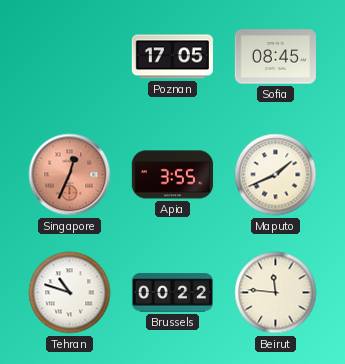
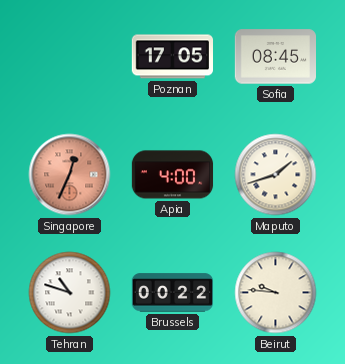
Apia: 3:55 -> 4:00
Maputo: 1:41 -> 1:42
Beirut: 11:46 -> 9:46
